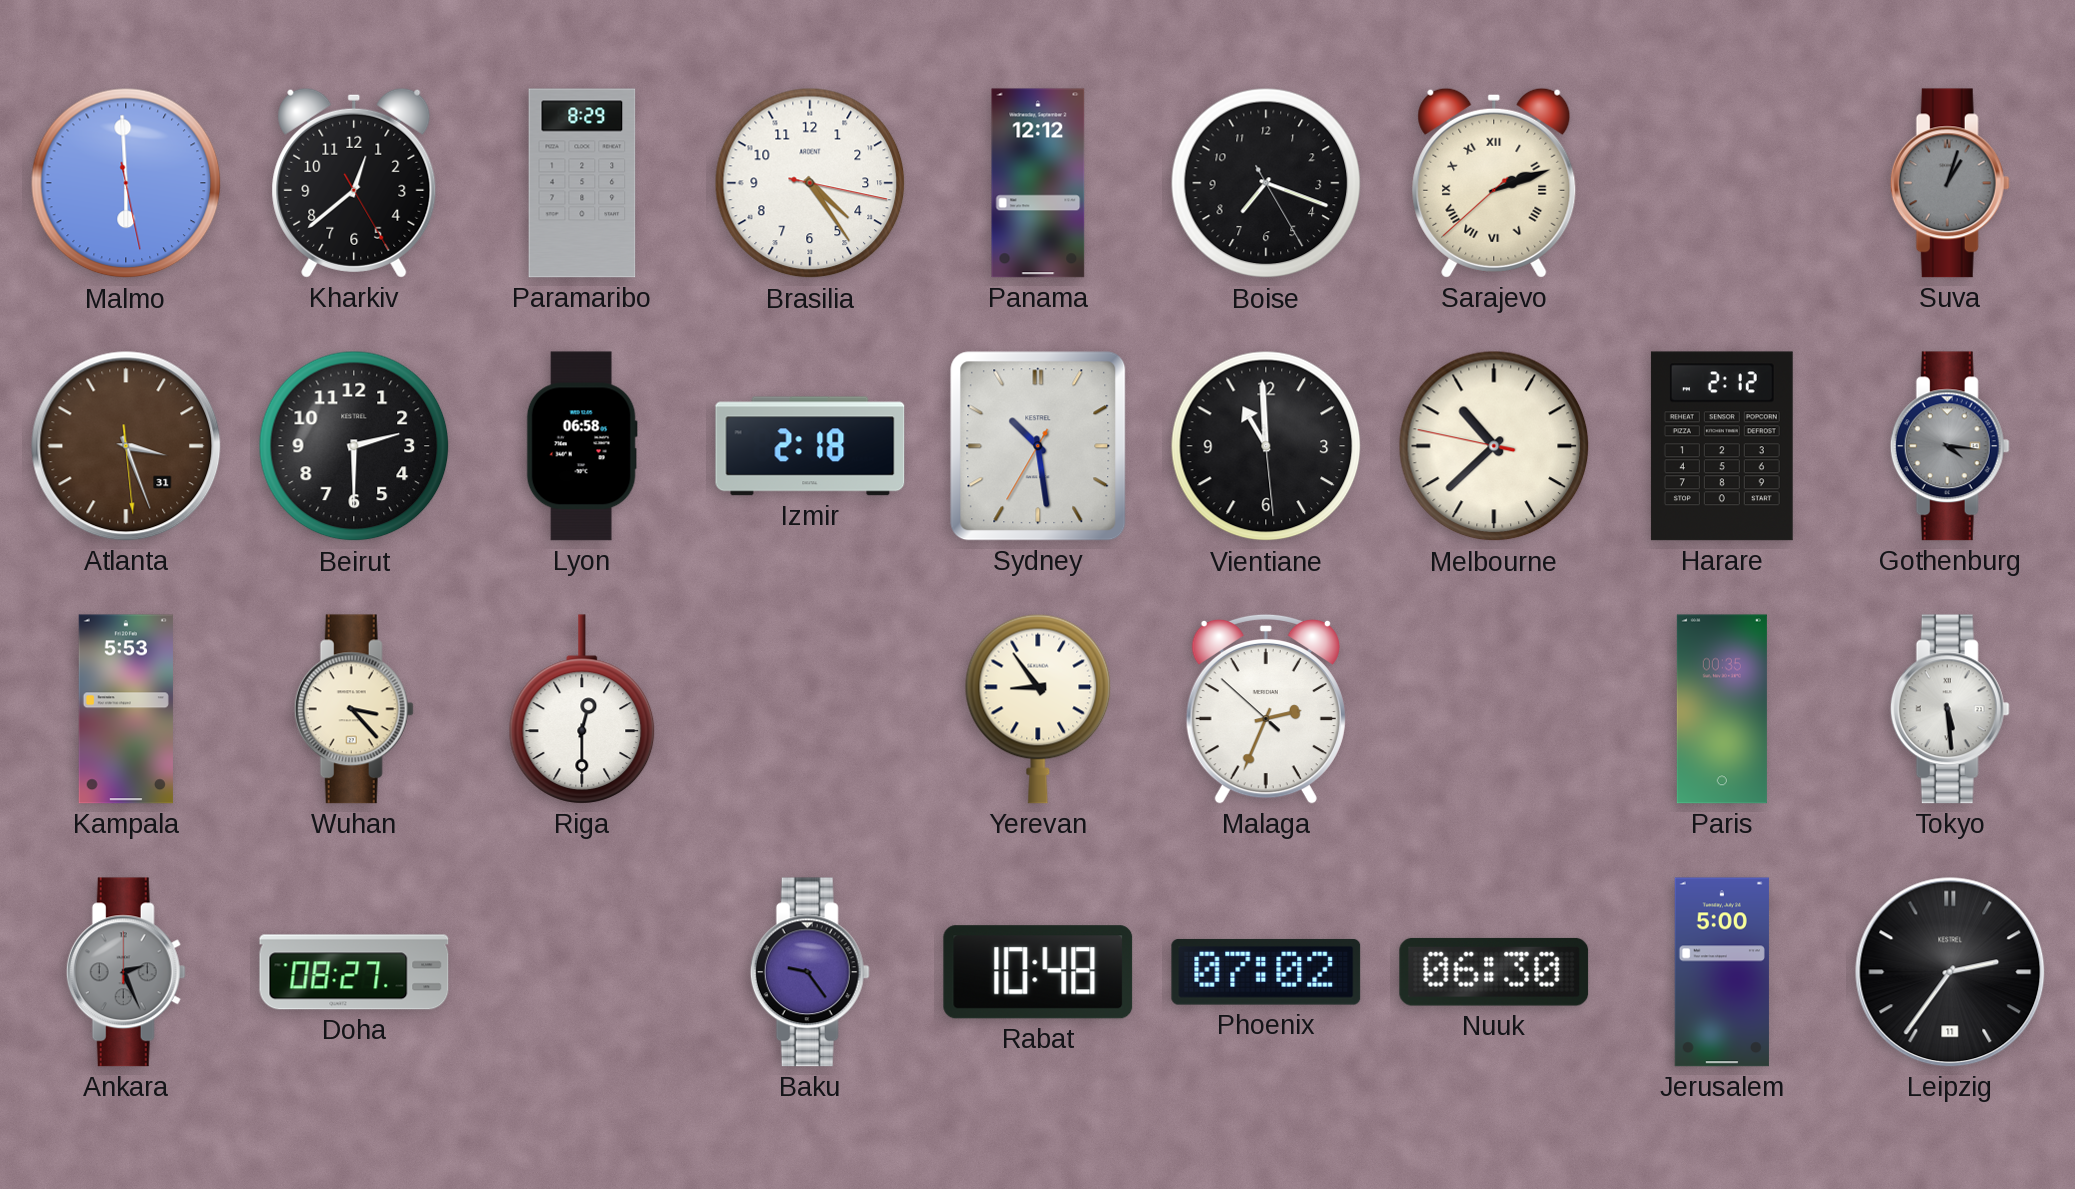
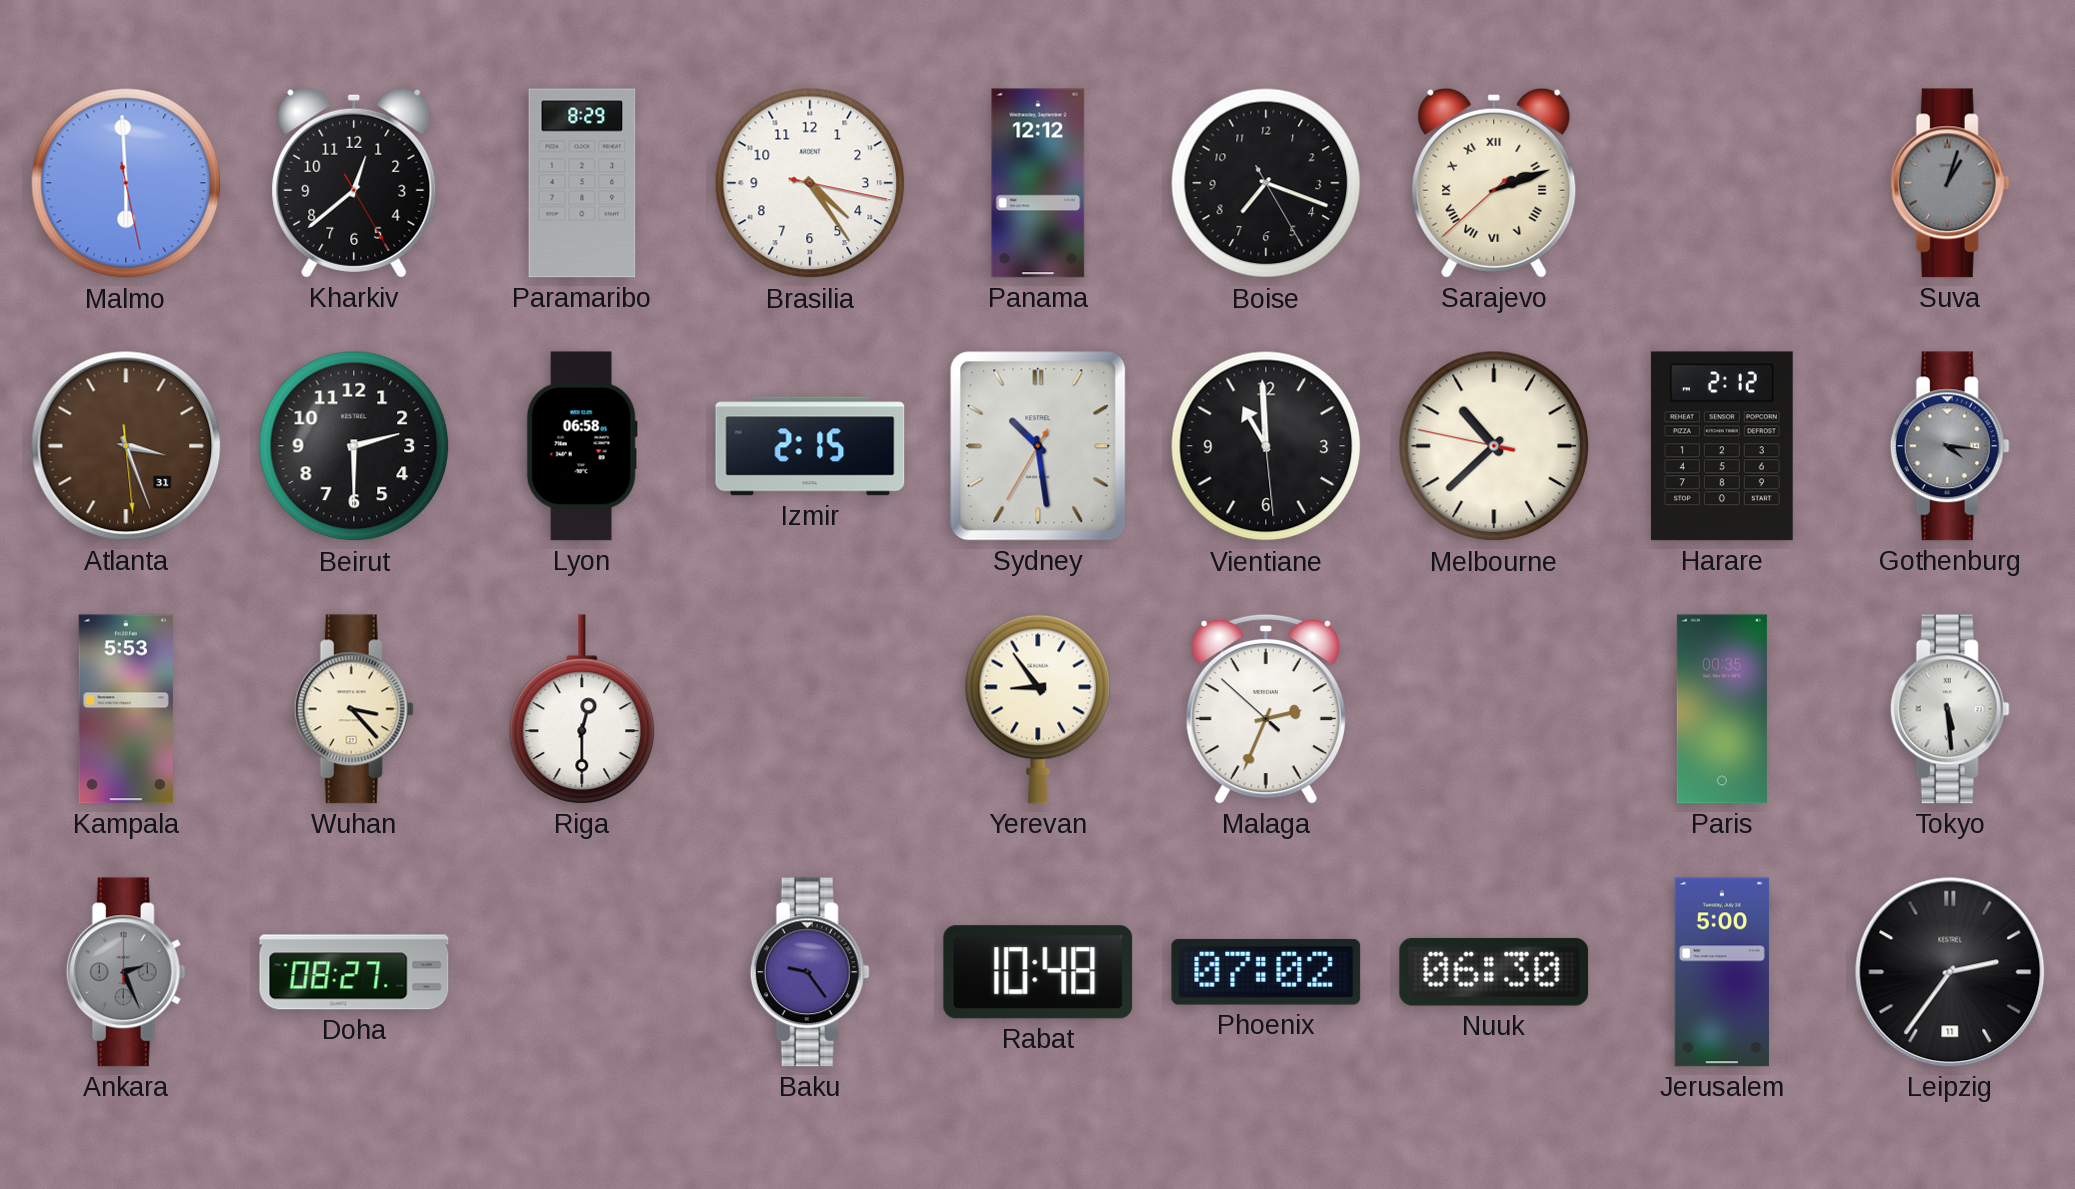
Izmir: 2:18 -> 2:15
